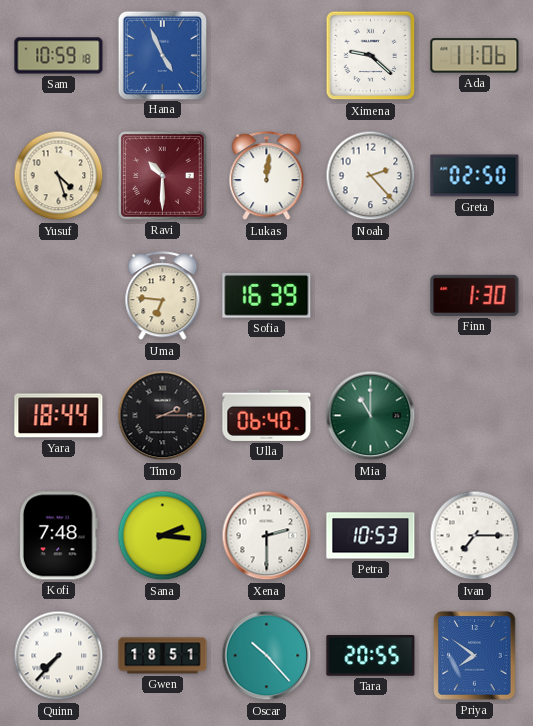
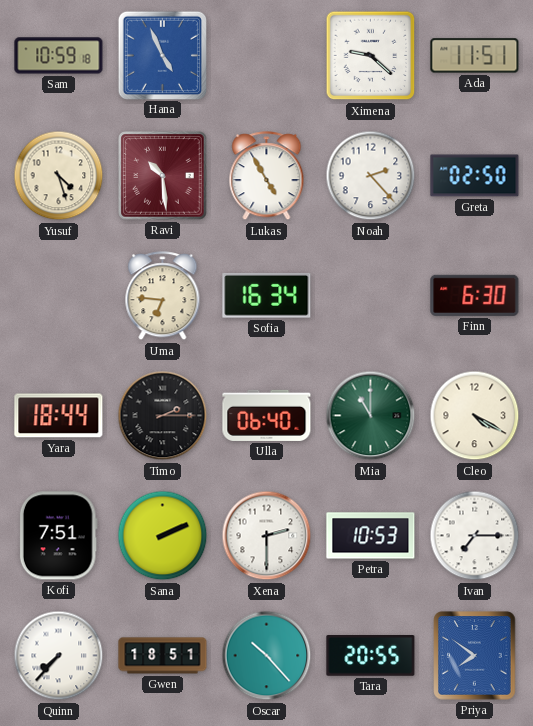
Ada: 11:06 -> 11:51
Ravi: 10:30 -> 10:29
Lukas: 12:01 -> 4:55
Sofia: 16:39 -> 16:34
Finn: 1:30 -> 6:30
Cleo: none -> 4:20
Kofi: 7:48 -> 7:51
Sana: 2:16 -> 2:11
